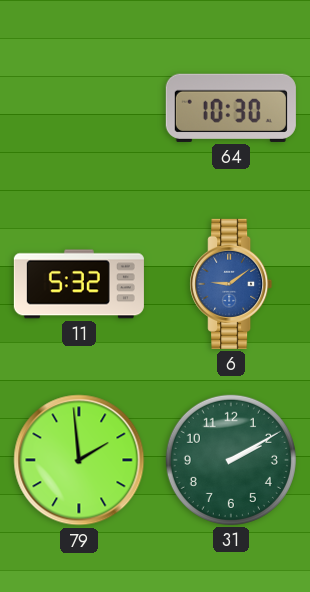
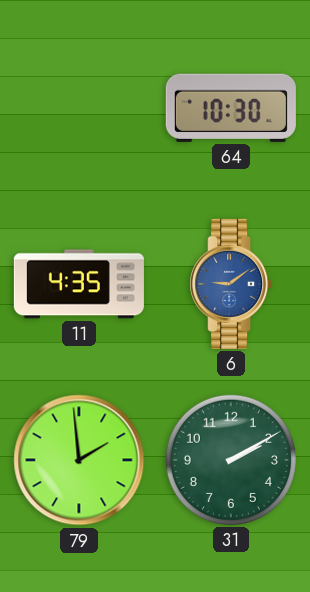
11: 5:32 -> 4:35
